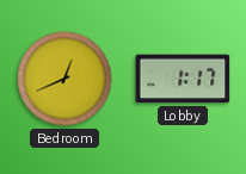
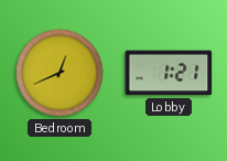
Lobby: 1:17 -> 1:21
